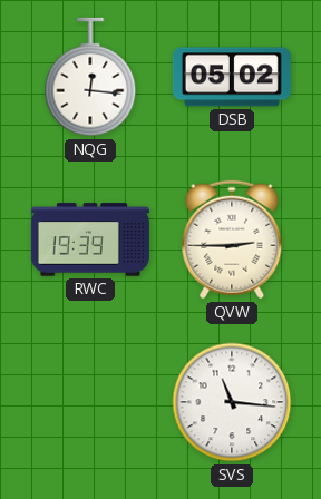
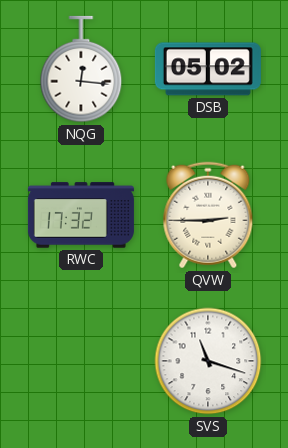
RWC: 19:39 -> 17:32
SVS: 11:16 -> 11:18
